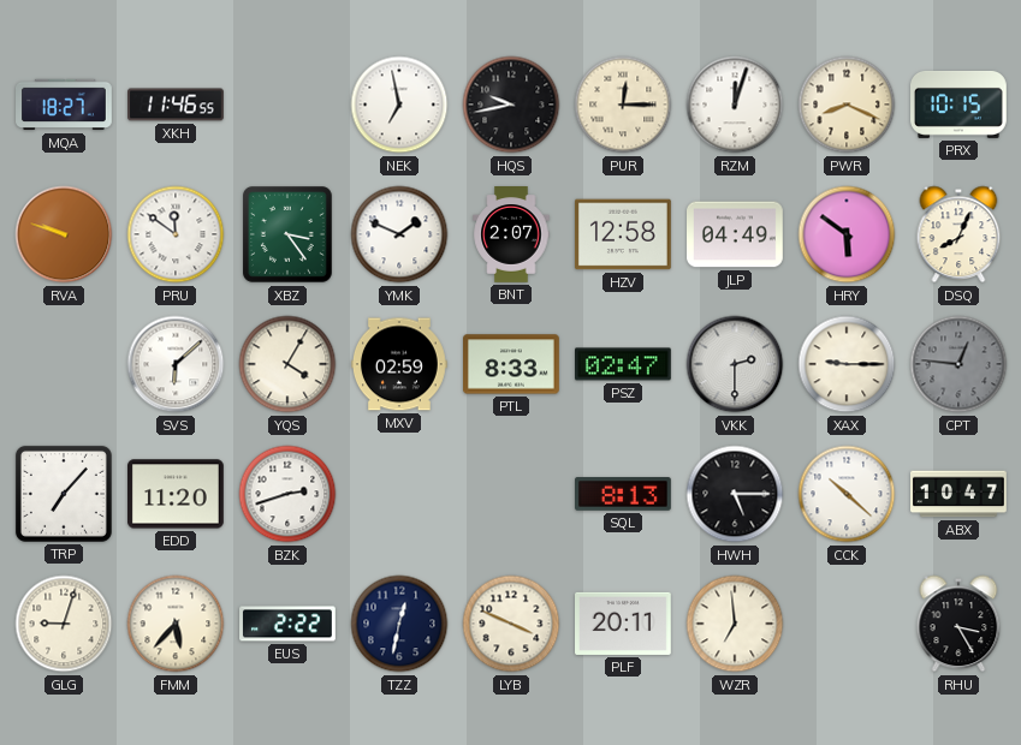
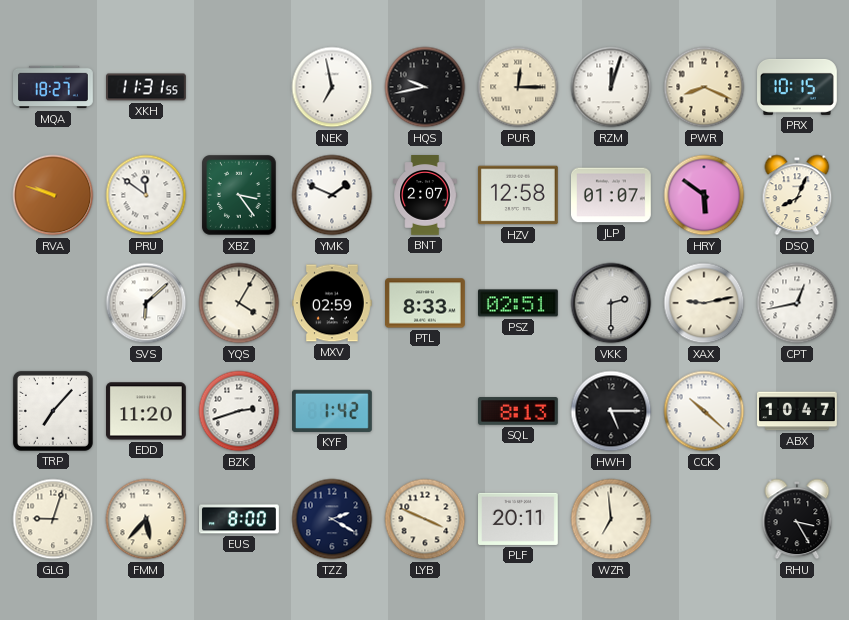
XKH: 11:46 -> 11:31
JLP: 04:49 -> 01:07
PSZ: 02:47 -> 02:51
XAX: 9:15 -> 9:13
CPT: 12:46 -> 12:43
CPT dial: grey -> white
KYF: none -> 1:42
EUS: 2:22 -> 8:00
TZZ: 12:32 -> 2:20
